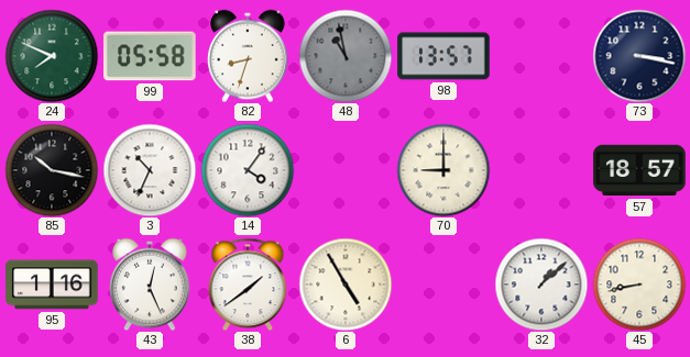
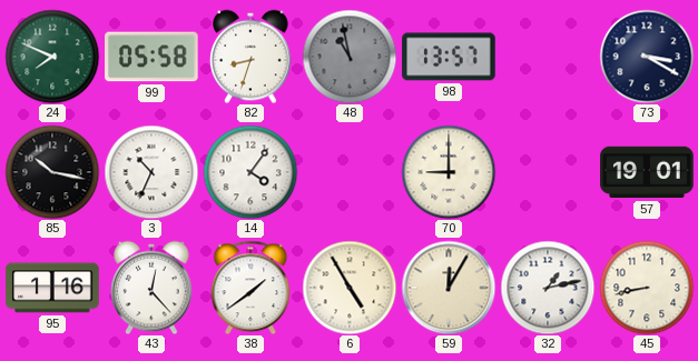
73: 3:17 -> 3:20
57: 18:57 -> 19:01
43: 12:26 -> 12:23
59: none -> 12:05
32: 1:08 -> 1:13
